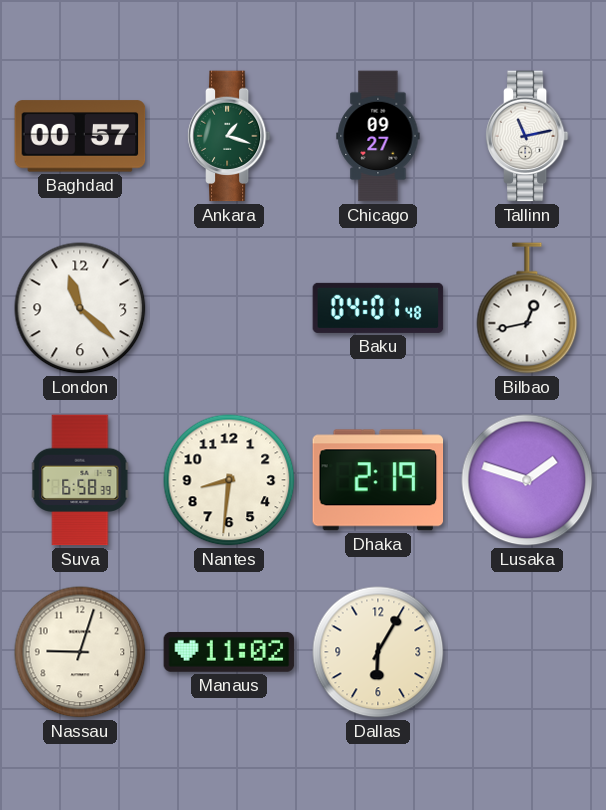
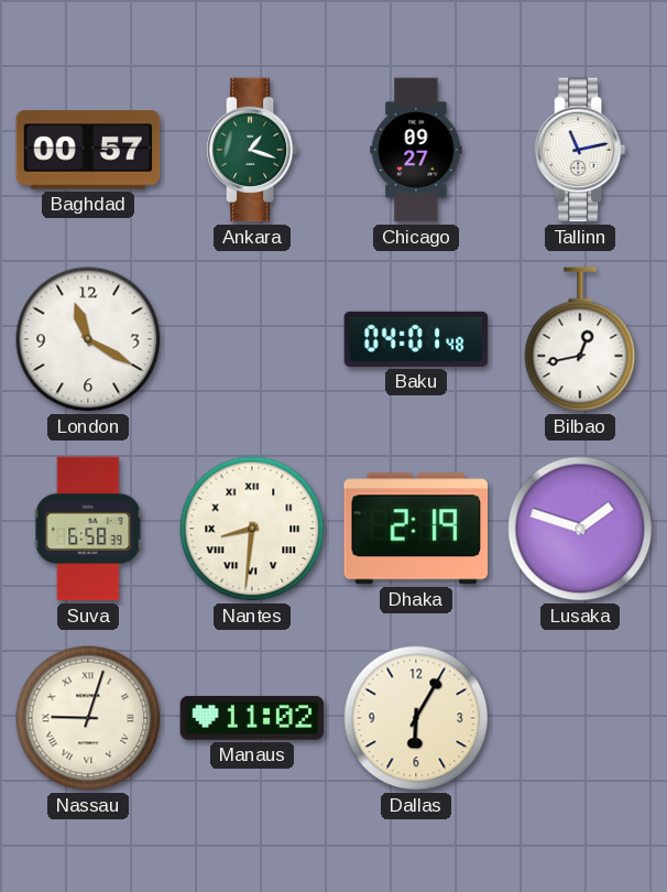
London: 11:22 -> 11:20
Nantes numerals: Arabic -> Roman
Nassau numerals: Arabic -> Roman
